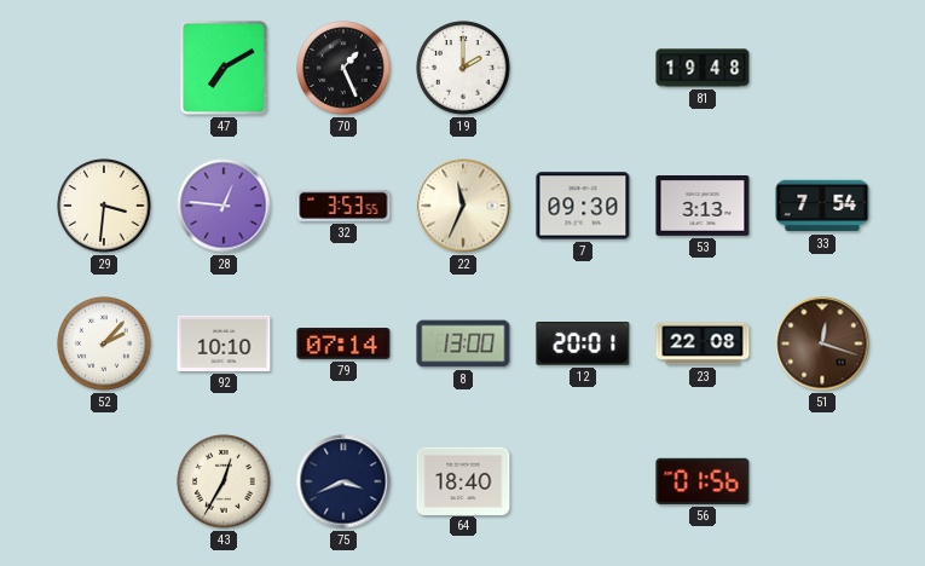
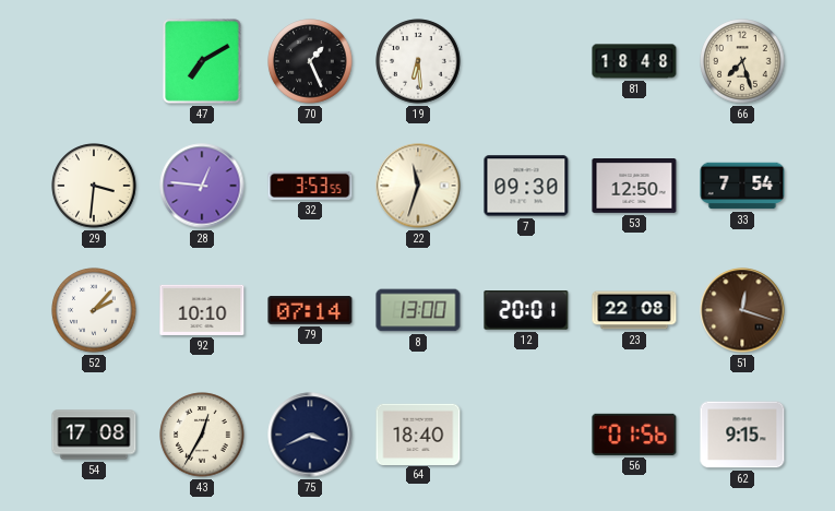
19: 2:00 -> 6:29
81: 19:48 -> 18:48
66: none -> 7:27
22: 11:34 -> 11:33
53: 3:13 -> 12:50
54: none -> 17:08
62: none -> 9:15
